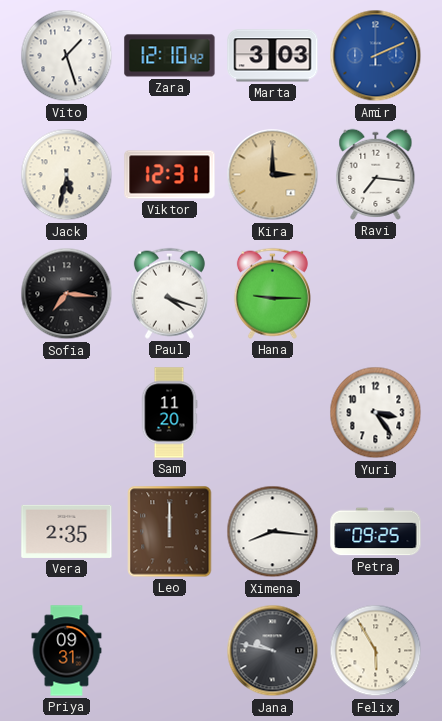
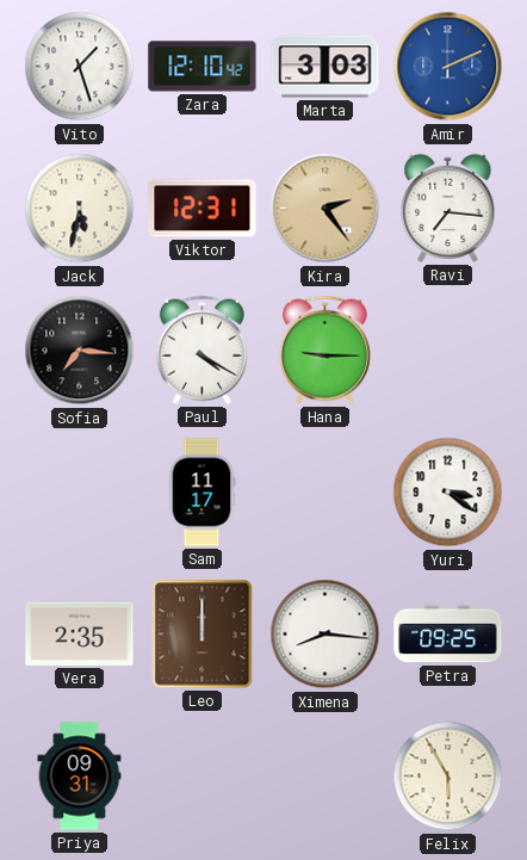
Kira: 3:00 -> 2:24
Paul: 4:18 -> 4:20
Sam: 11:20 -> 11:17
Yuri: 3:24 -> 3:21
Jana: 9:47 -> none
